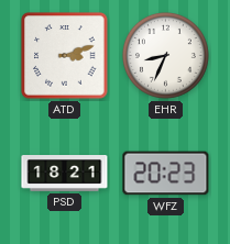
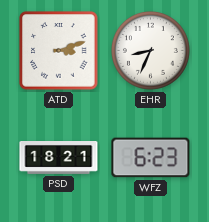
WFZ: 20:23 -> 6:23
